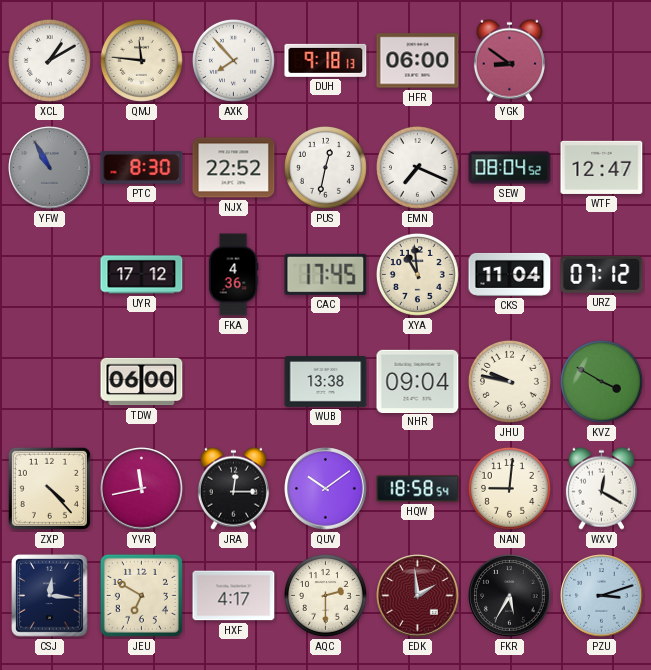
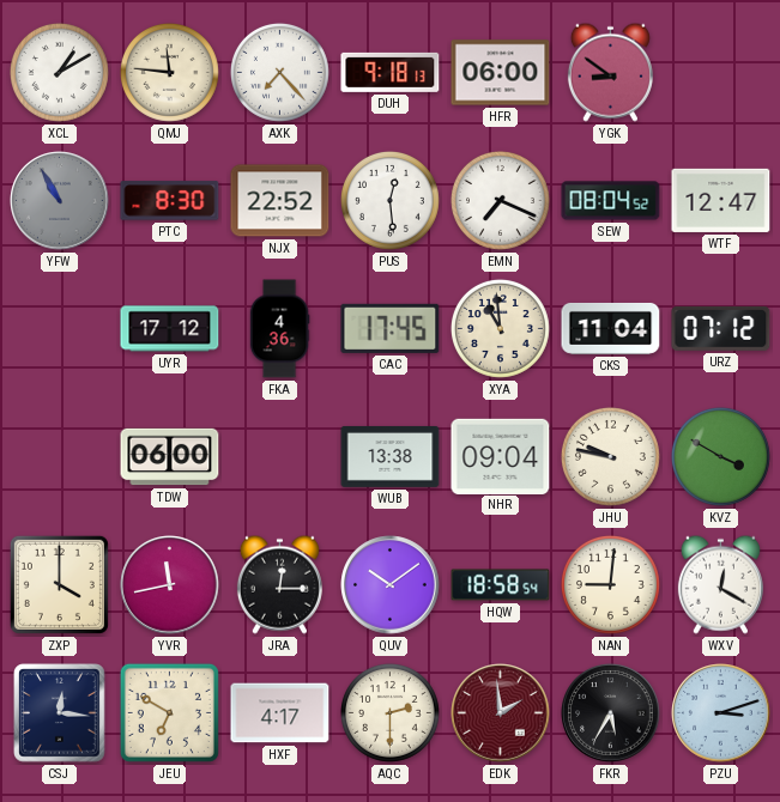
AXK: 7:53 -> 7:23
PUS: 12:32 -> 12:29
ZXP: 4:23 -> 4:00
